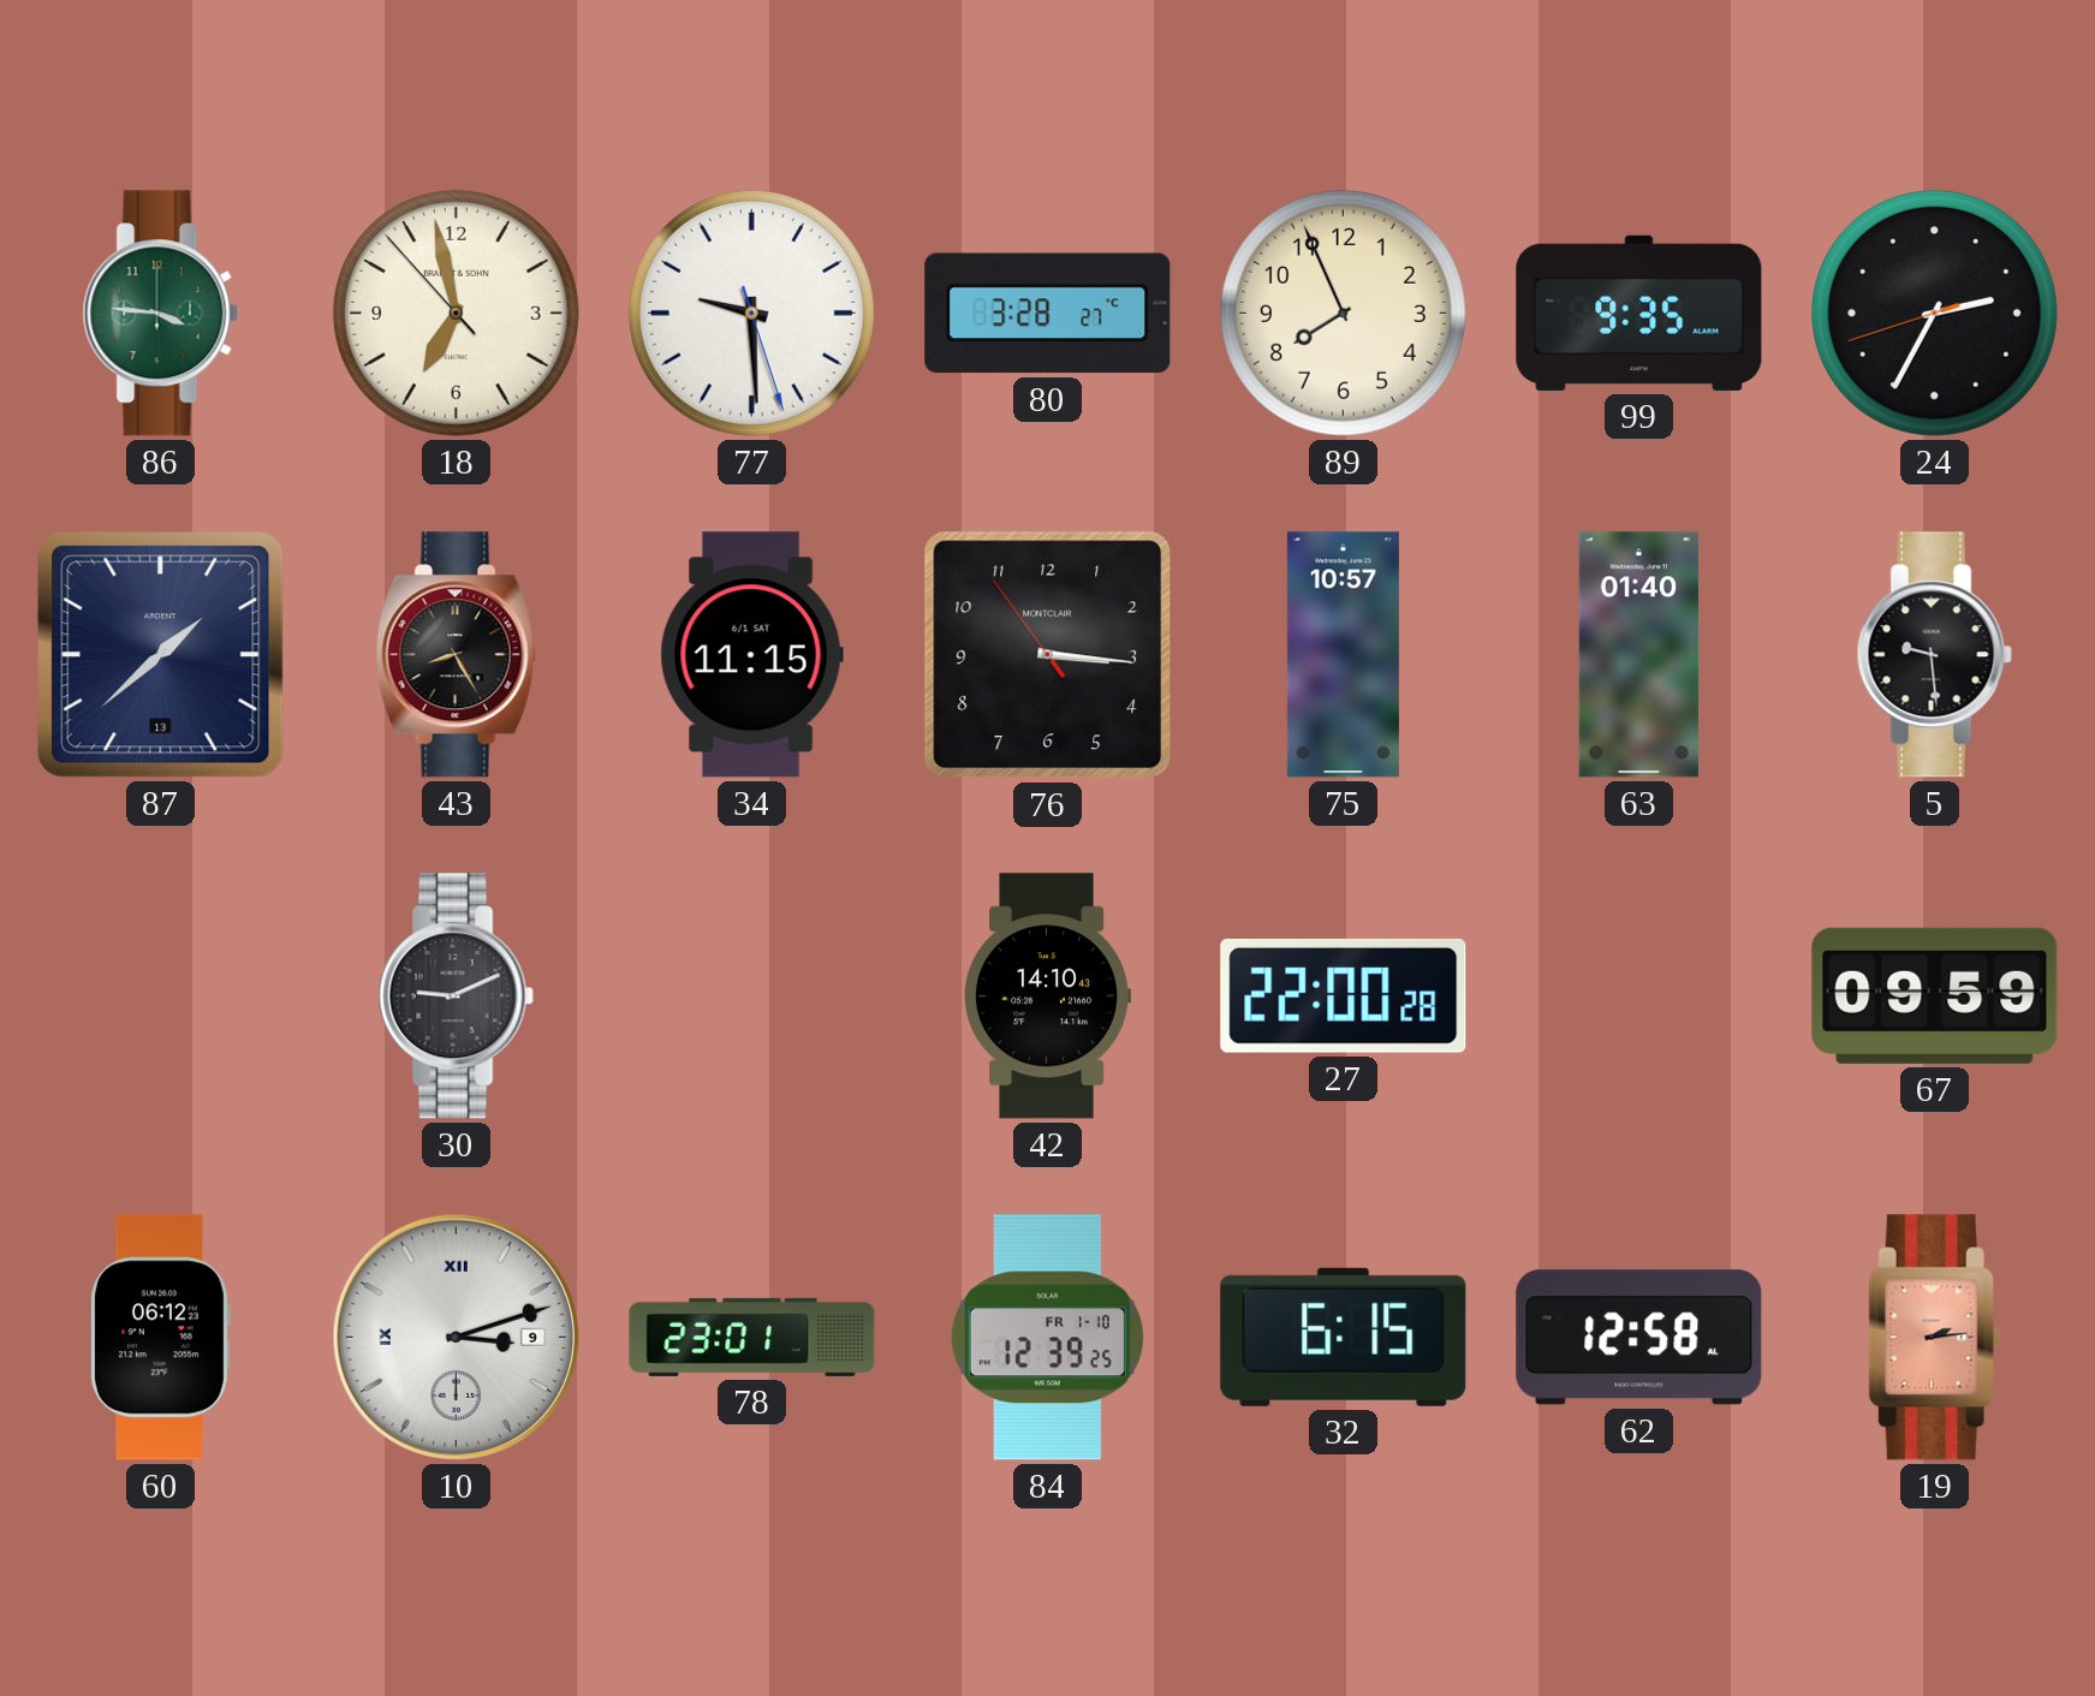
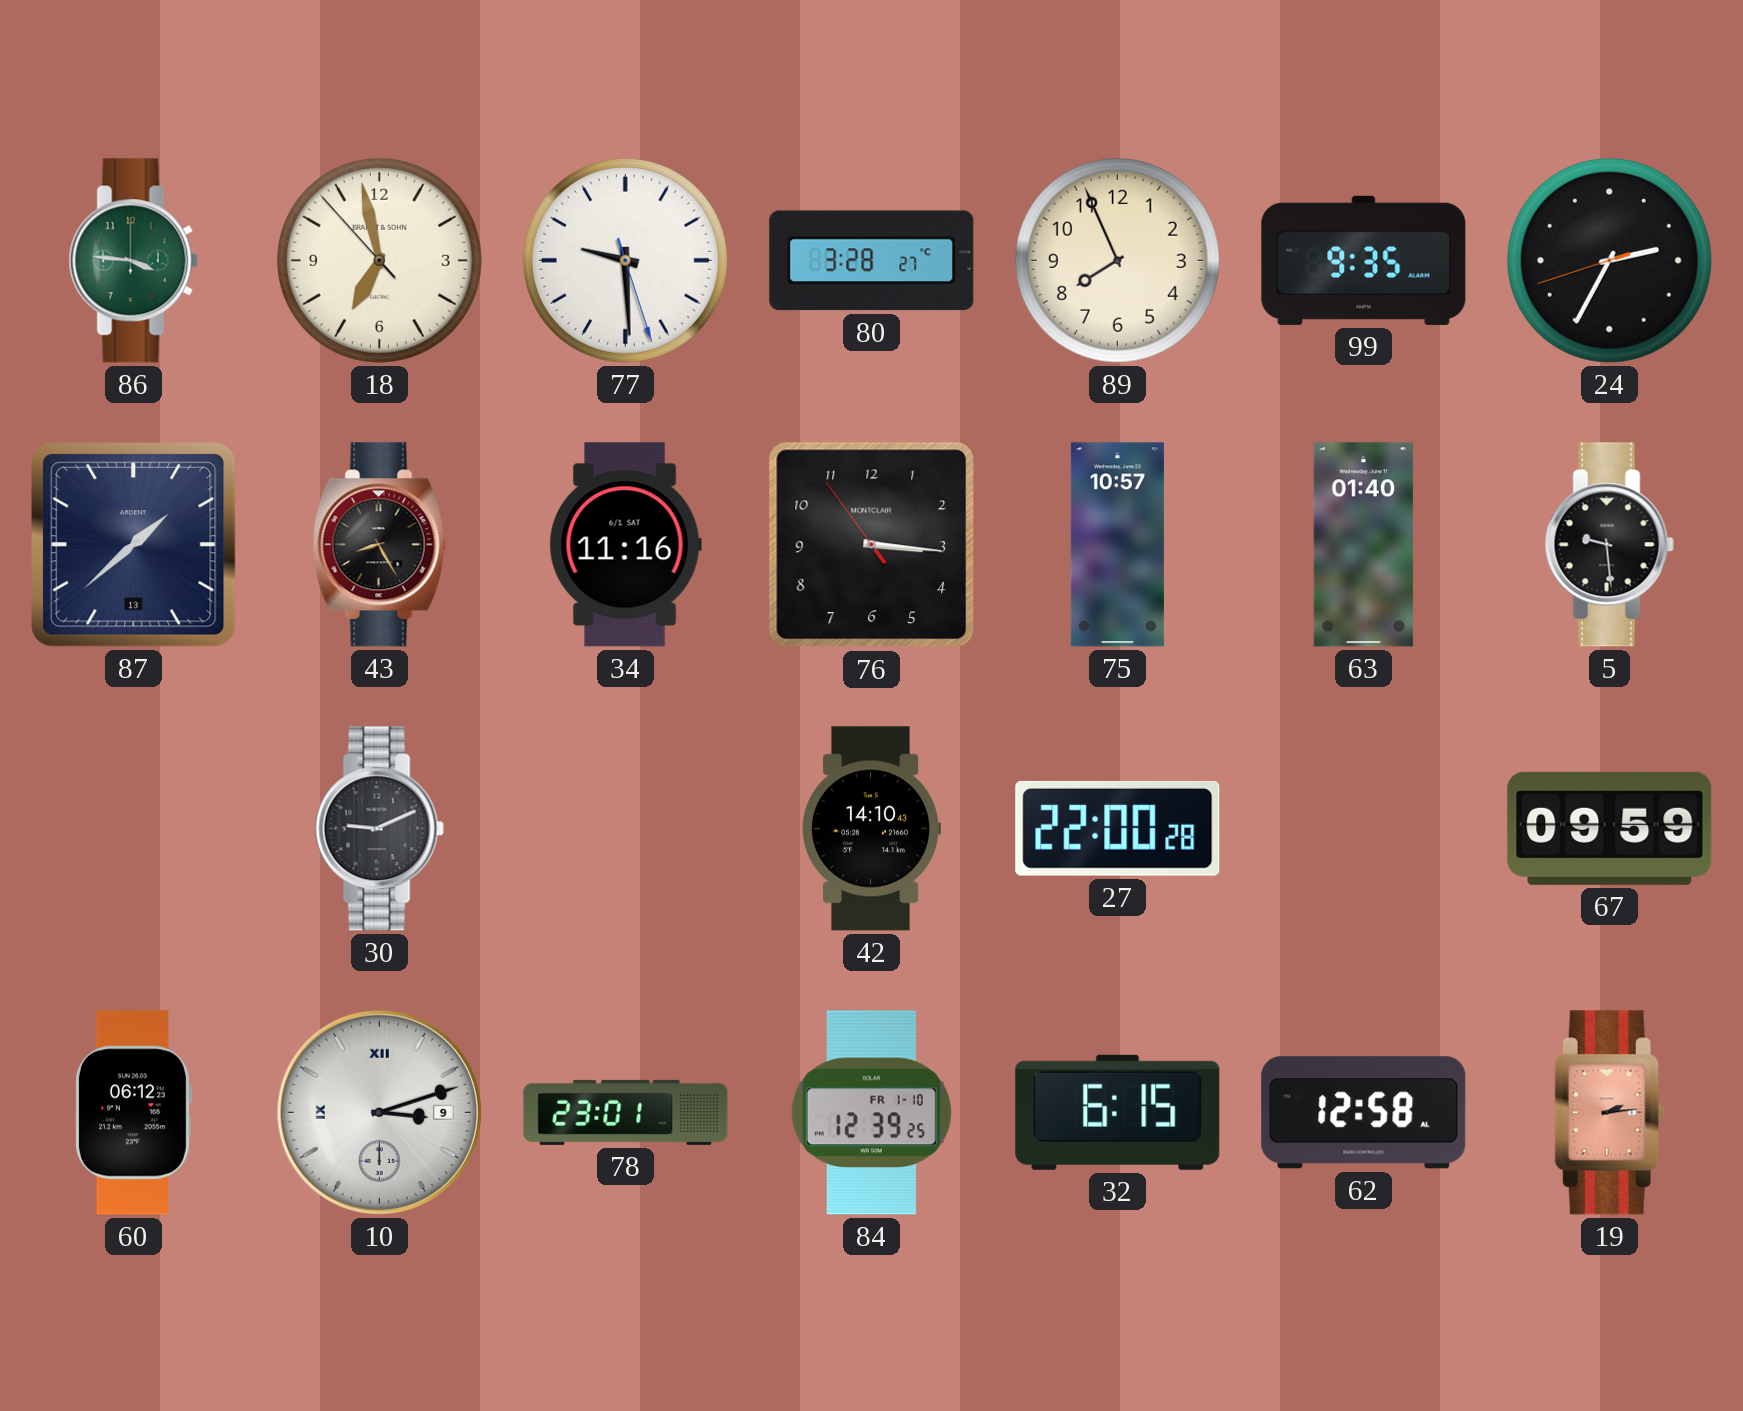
34: 11:15 -> 11:16
